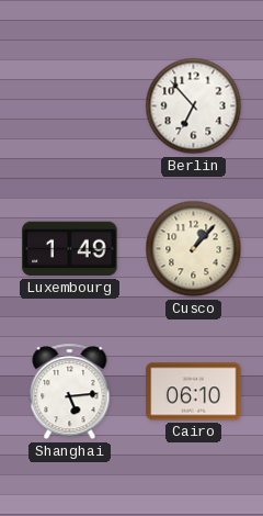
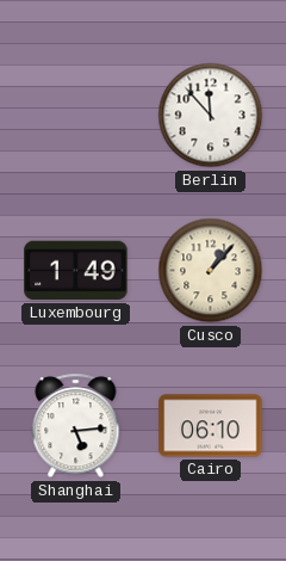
Berlin: 6:53 -> 11:53
